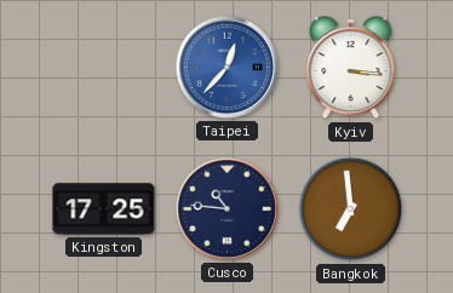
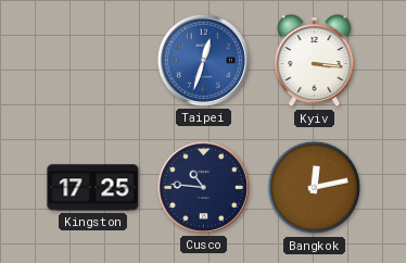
Taipei: 12:37 -> 12:33
Bangkok: 6:59 -> 12:13
